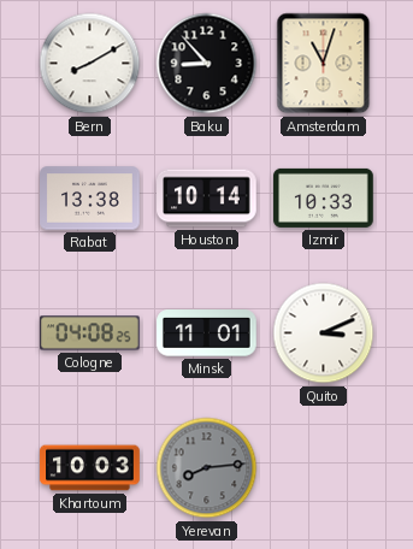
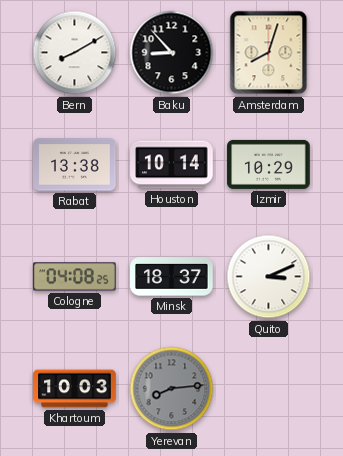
Amsterdam: 11:03 -> 8:03
Izmir: 10:33 -> 10:29
Minsk: 11:01 -> 18:37
